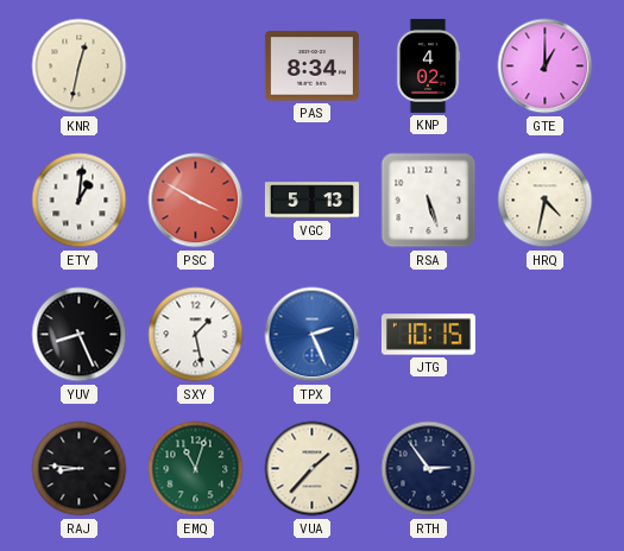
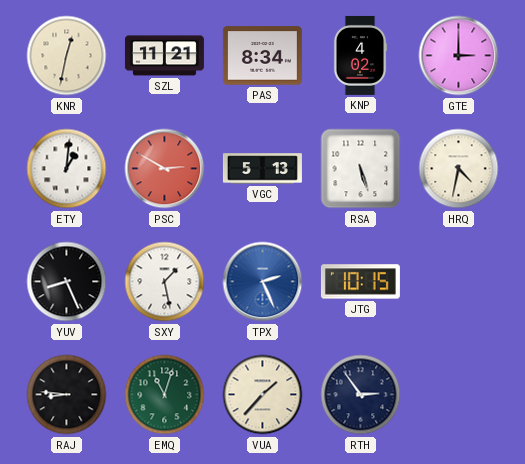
SZL: none -> 11:21
GTE: 1:00 -> 3:00
PSC: 3:50 -> 2:50
